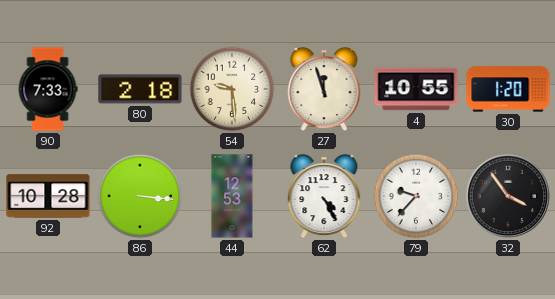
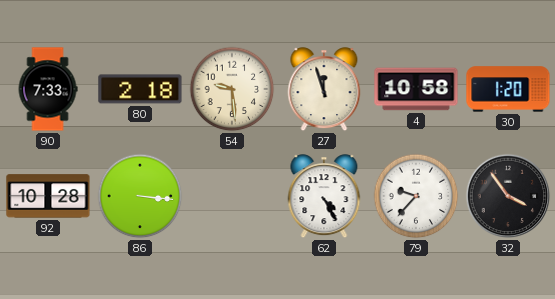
4: 10:55 -> 10:58
44: 12:53 -> none
